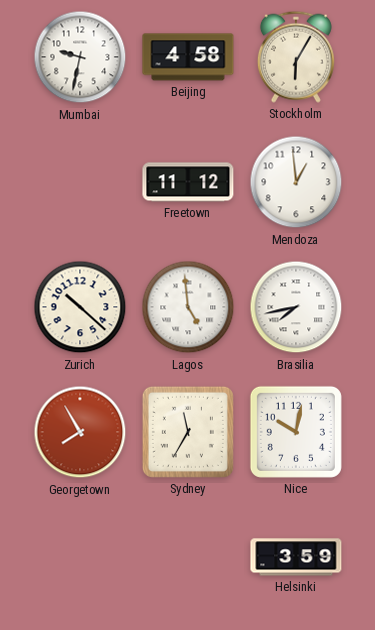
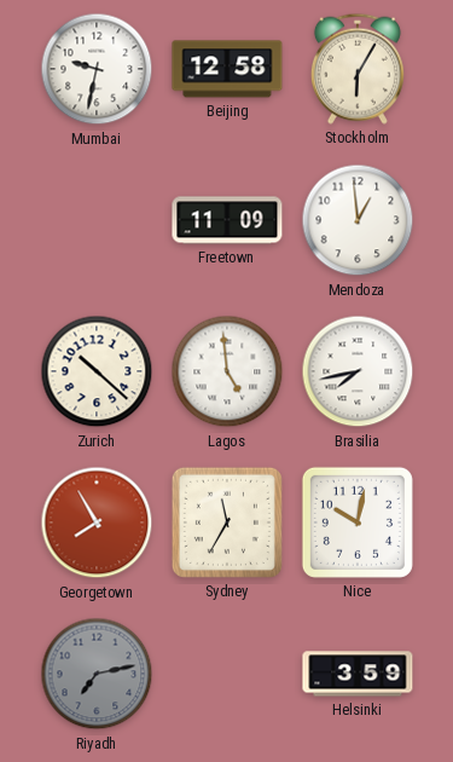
Beijing: 4:58 -> 12:58
Freetown: 11:12 -> 11:09
Riyadh: none -> 7:13
